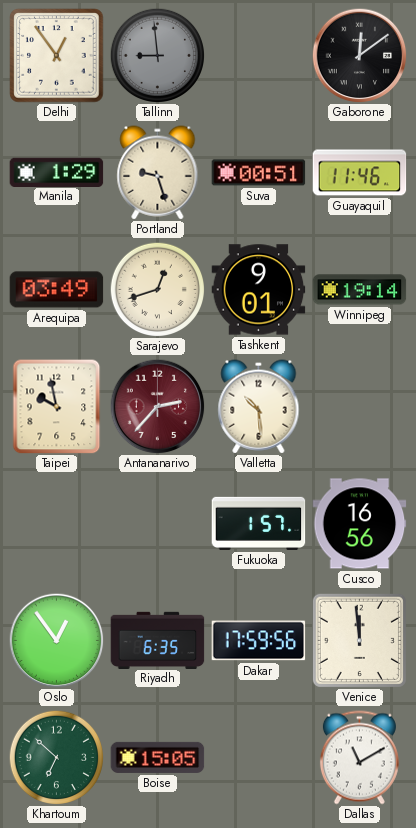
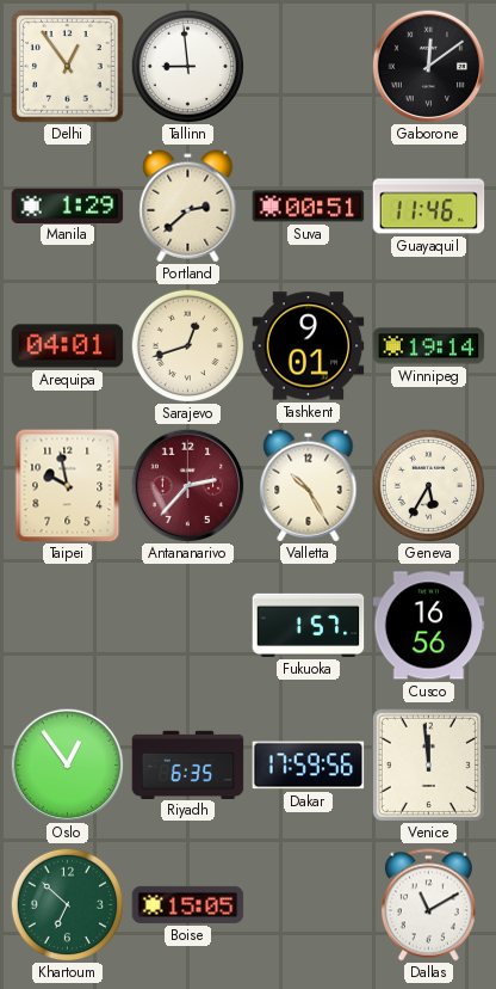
Tallinn dial: grey -> white
Portland: 9:27 -> 2:38
Arequipa: 03:49 -> 04:01
Valletta: 10:29 -> 10:25
Geneva: none -> 5:35
